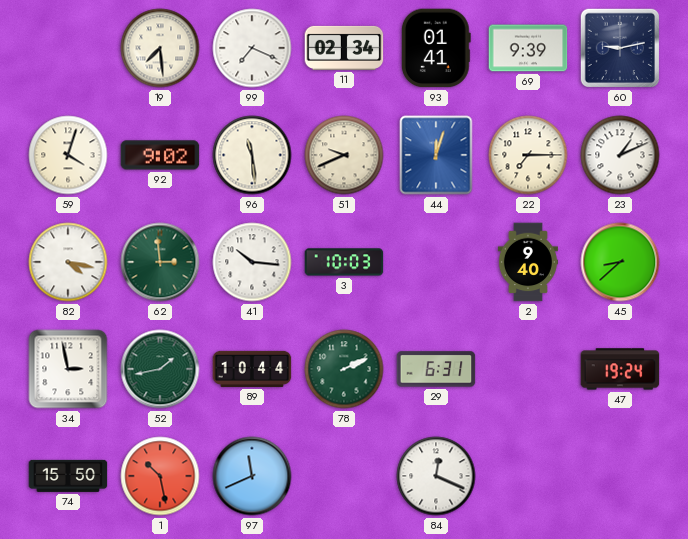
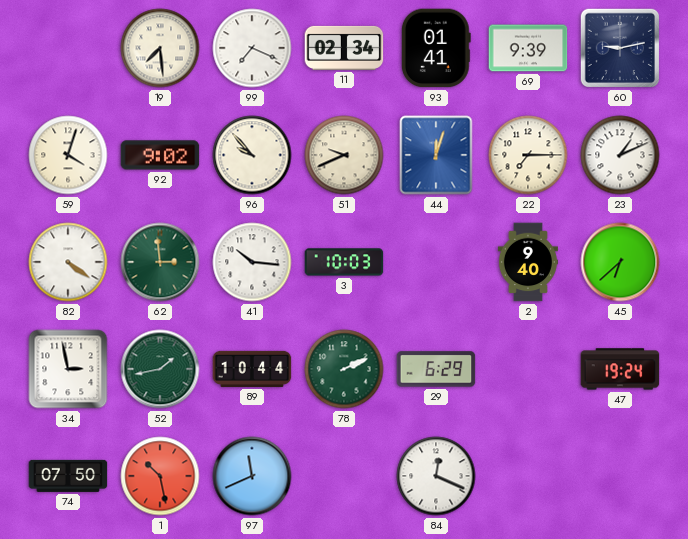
96: 11:29 -> 9:53
82: 4:17 -> 4:21
45: 8:38 -> 6:38
29: 6:31 -> 6:29
74: 15:50 -> 07:50
